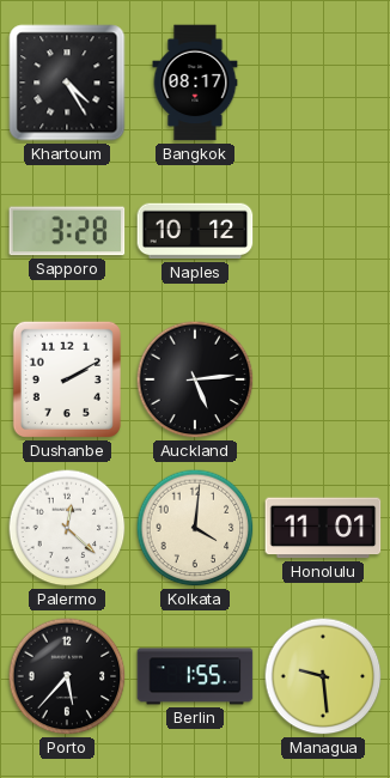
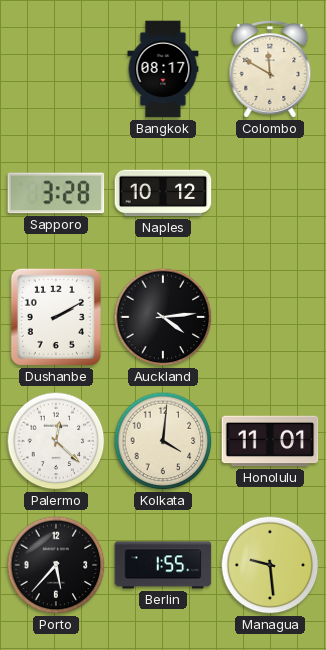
Khartoum: 4:25 -> none
Colombo: none -> 11:50
Auckland: 5:14 -> 4:14
